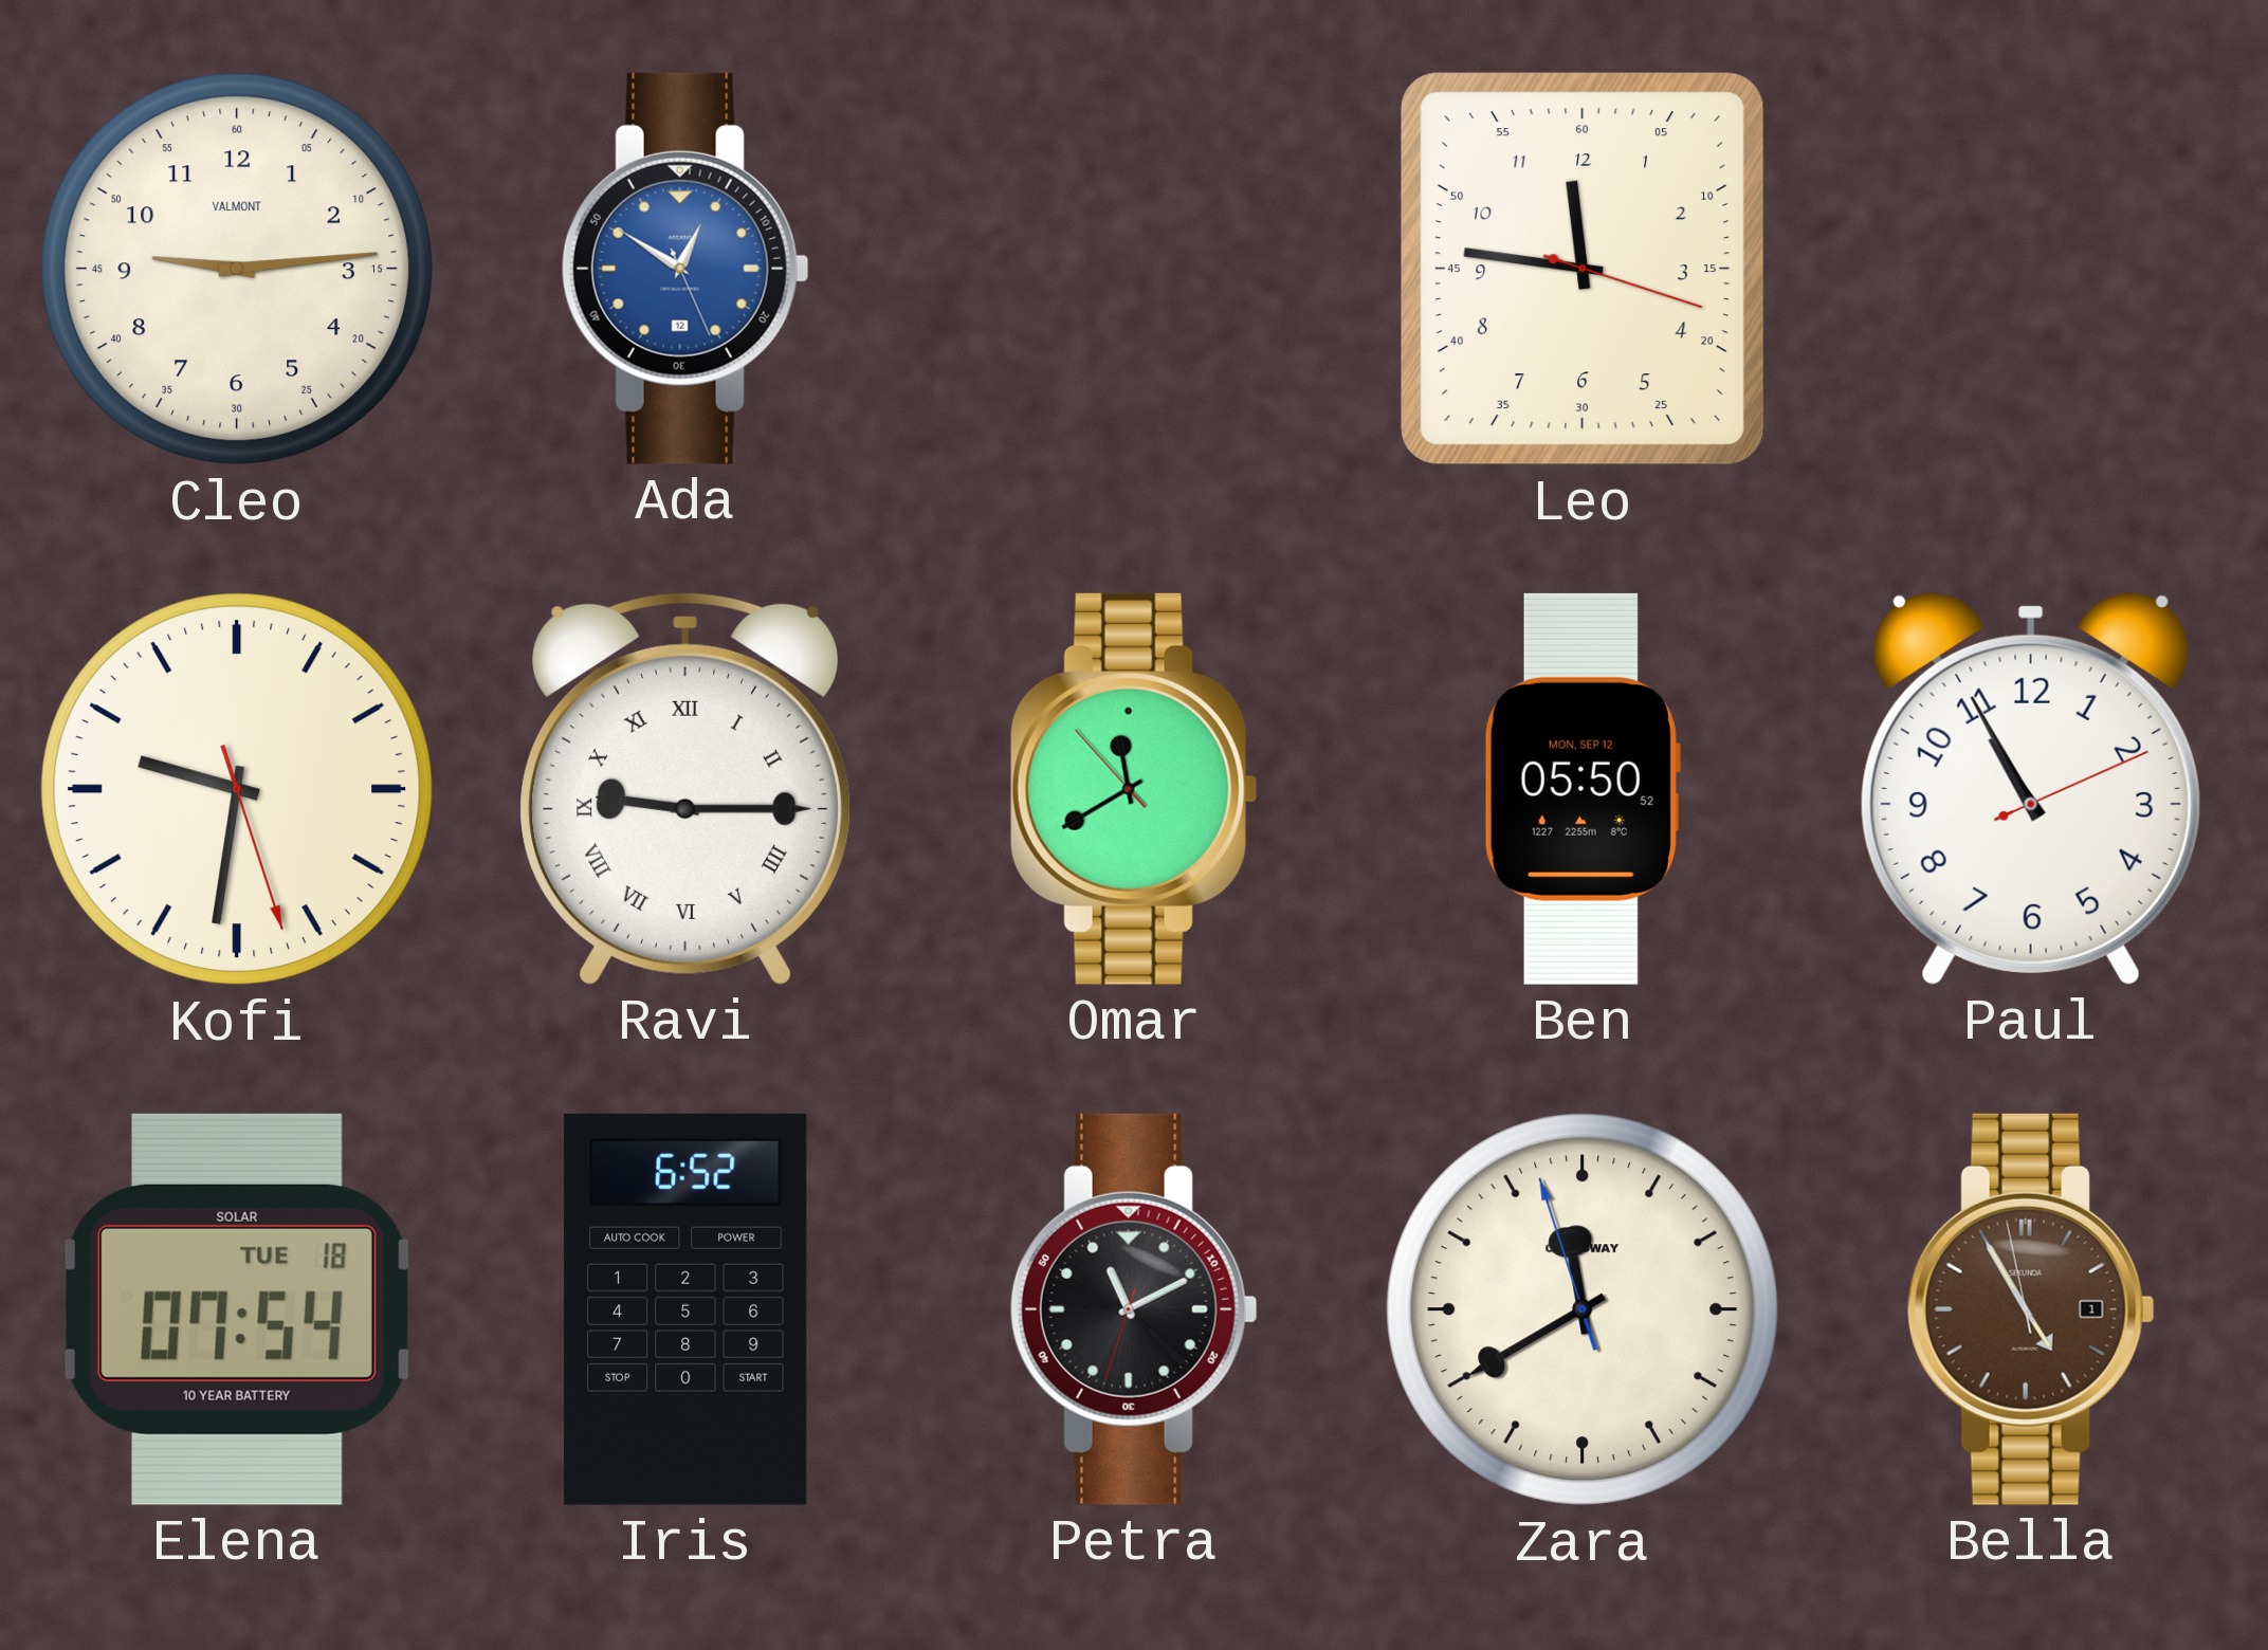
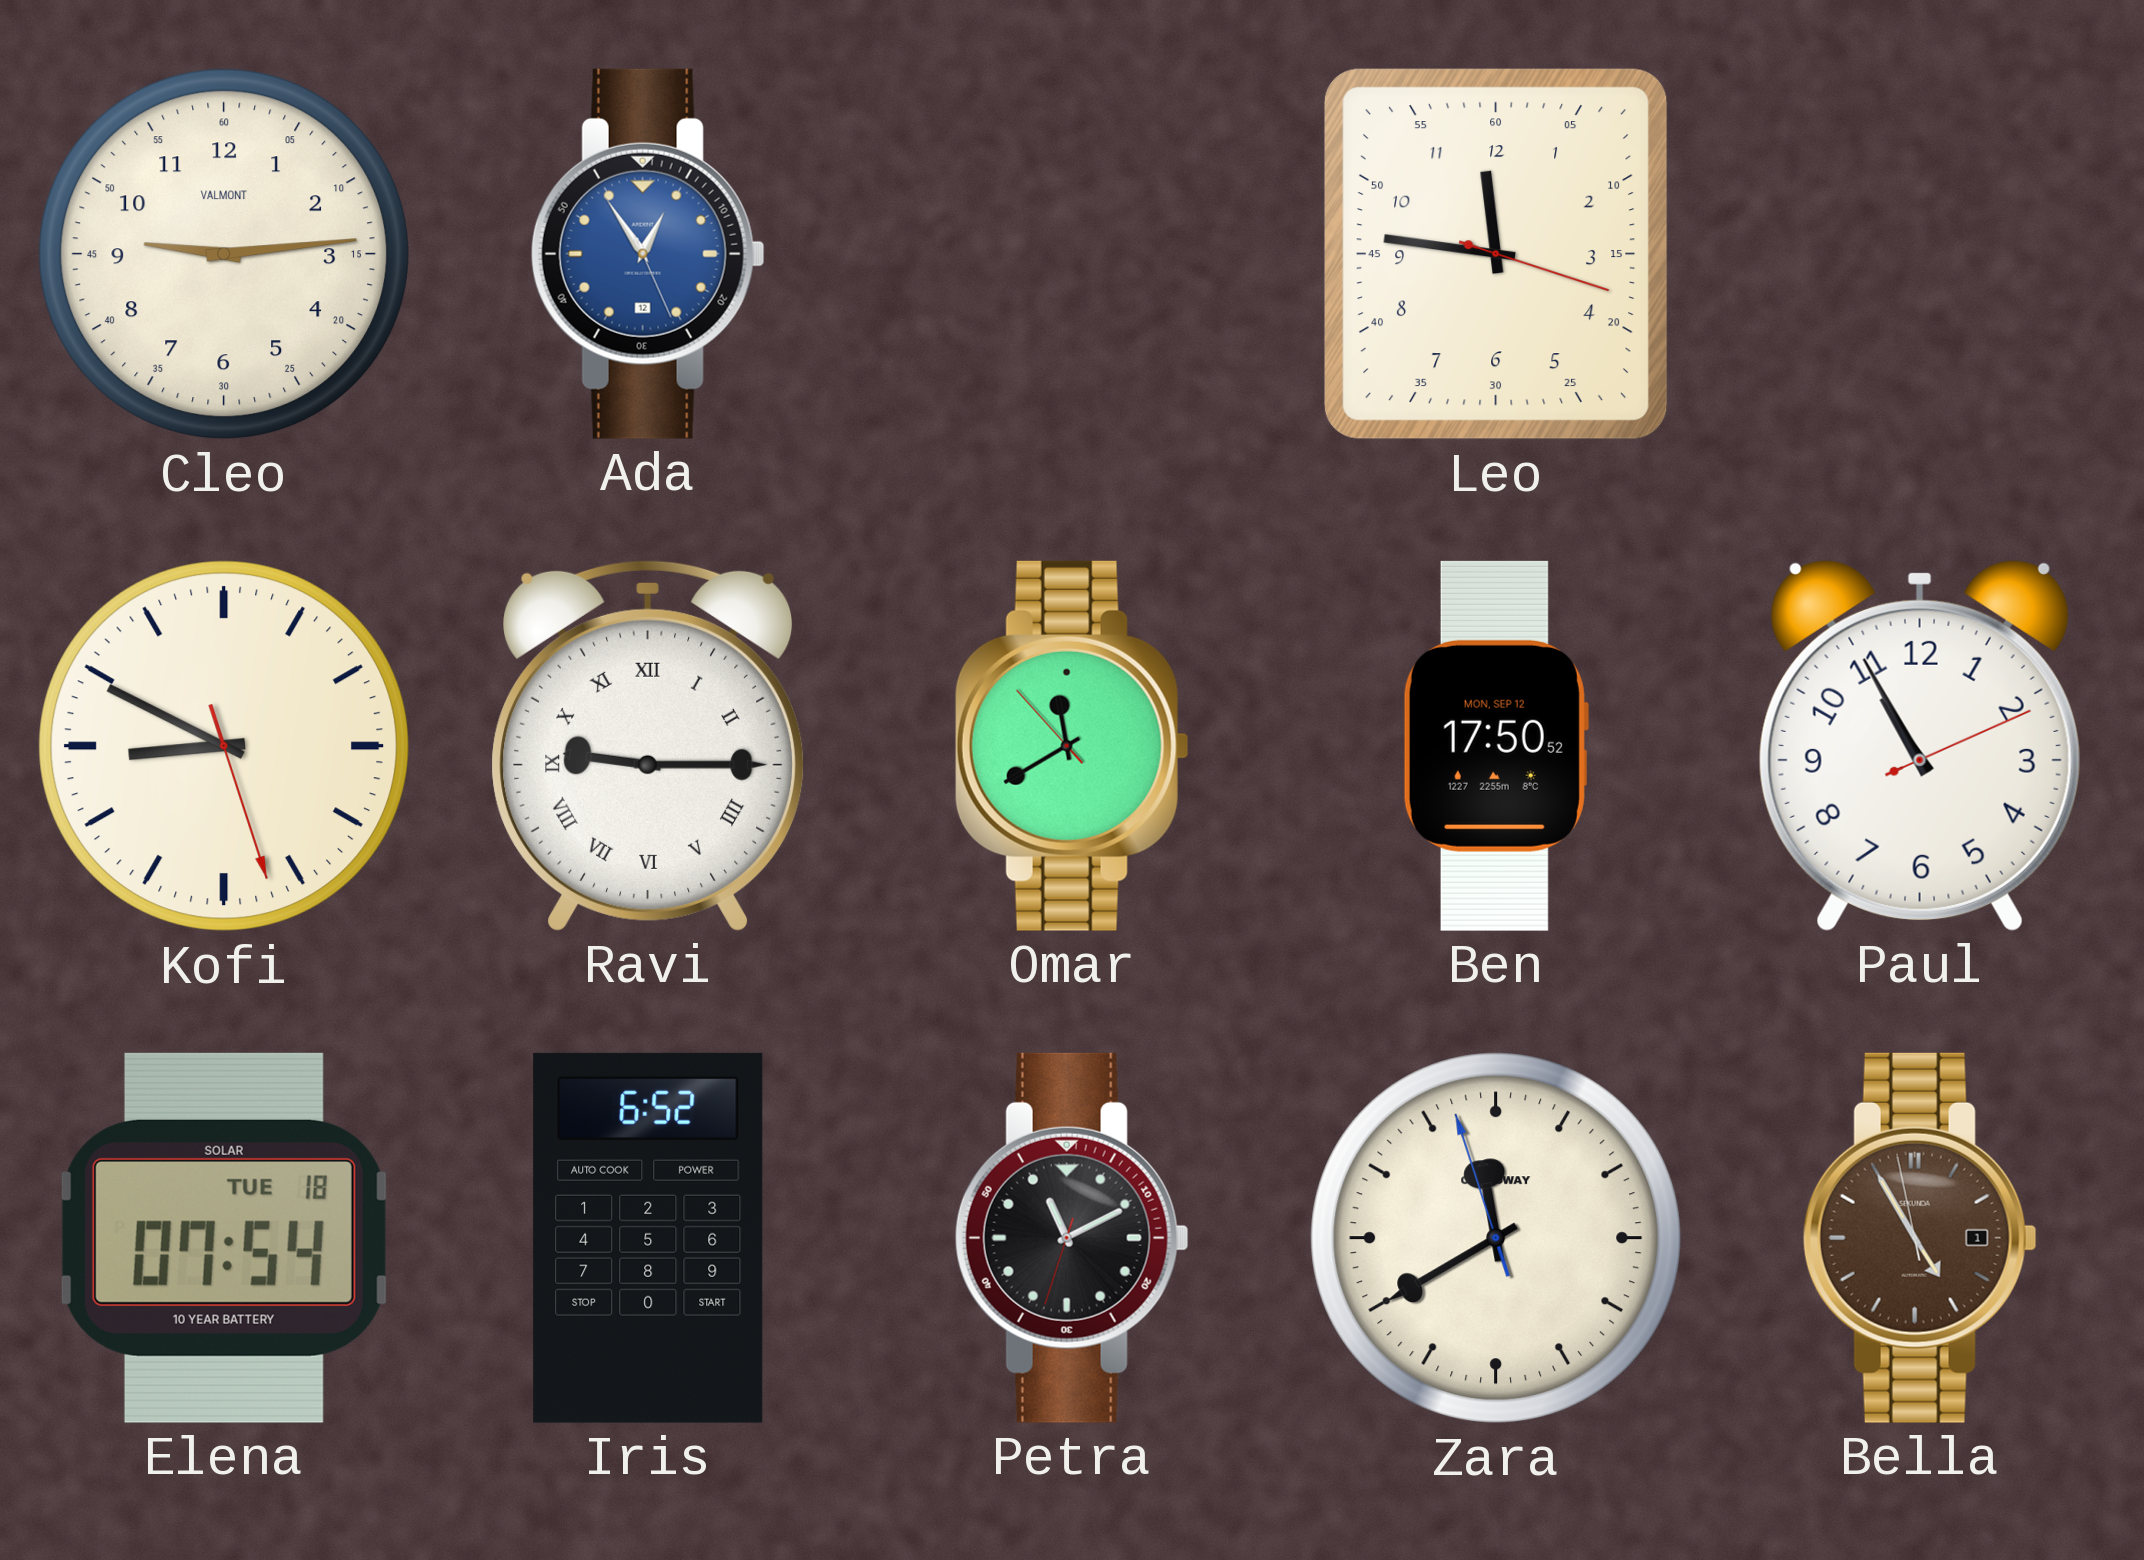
Ada: 12:50 -> 12:54
Kofi: 9:31 -> 8:49
Ben: 05:50 -> 17:50
